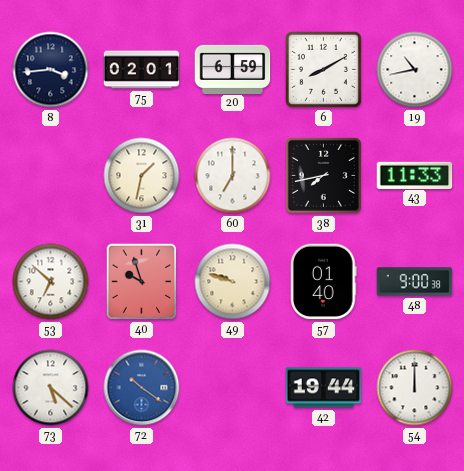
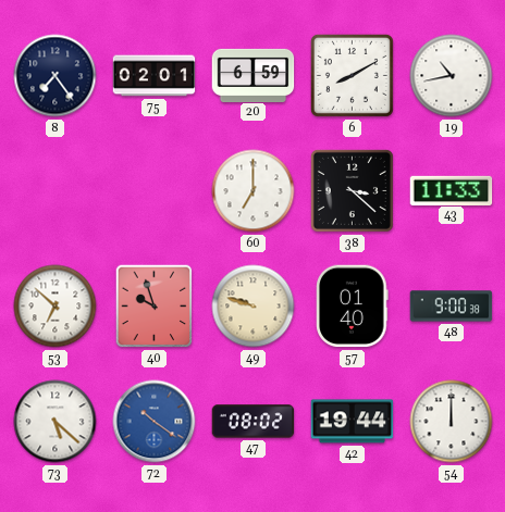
8: 3:44 -> 7:24
31: 1:32 -> none
38: 7:43 -> 3:22
47: none -> 08:02
